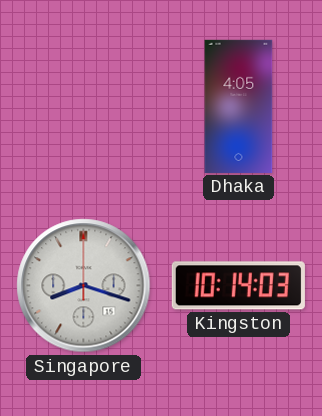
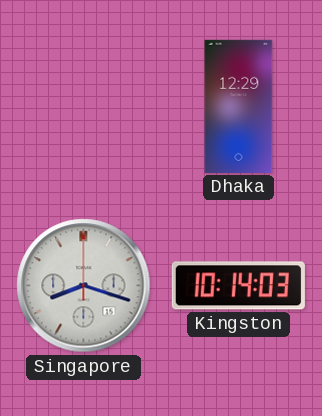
Dhaka: 4:05 -> 12:29
